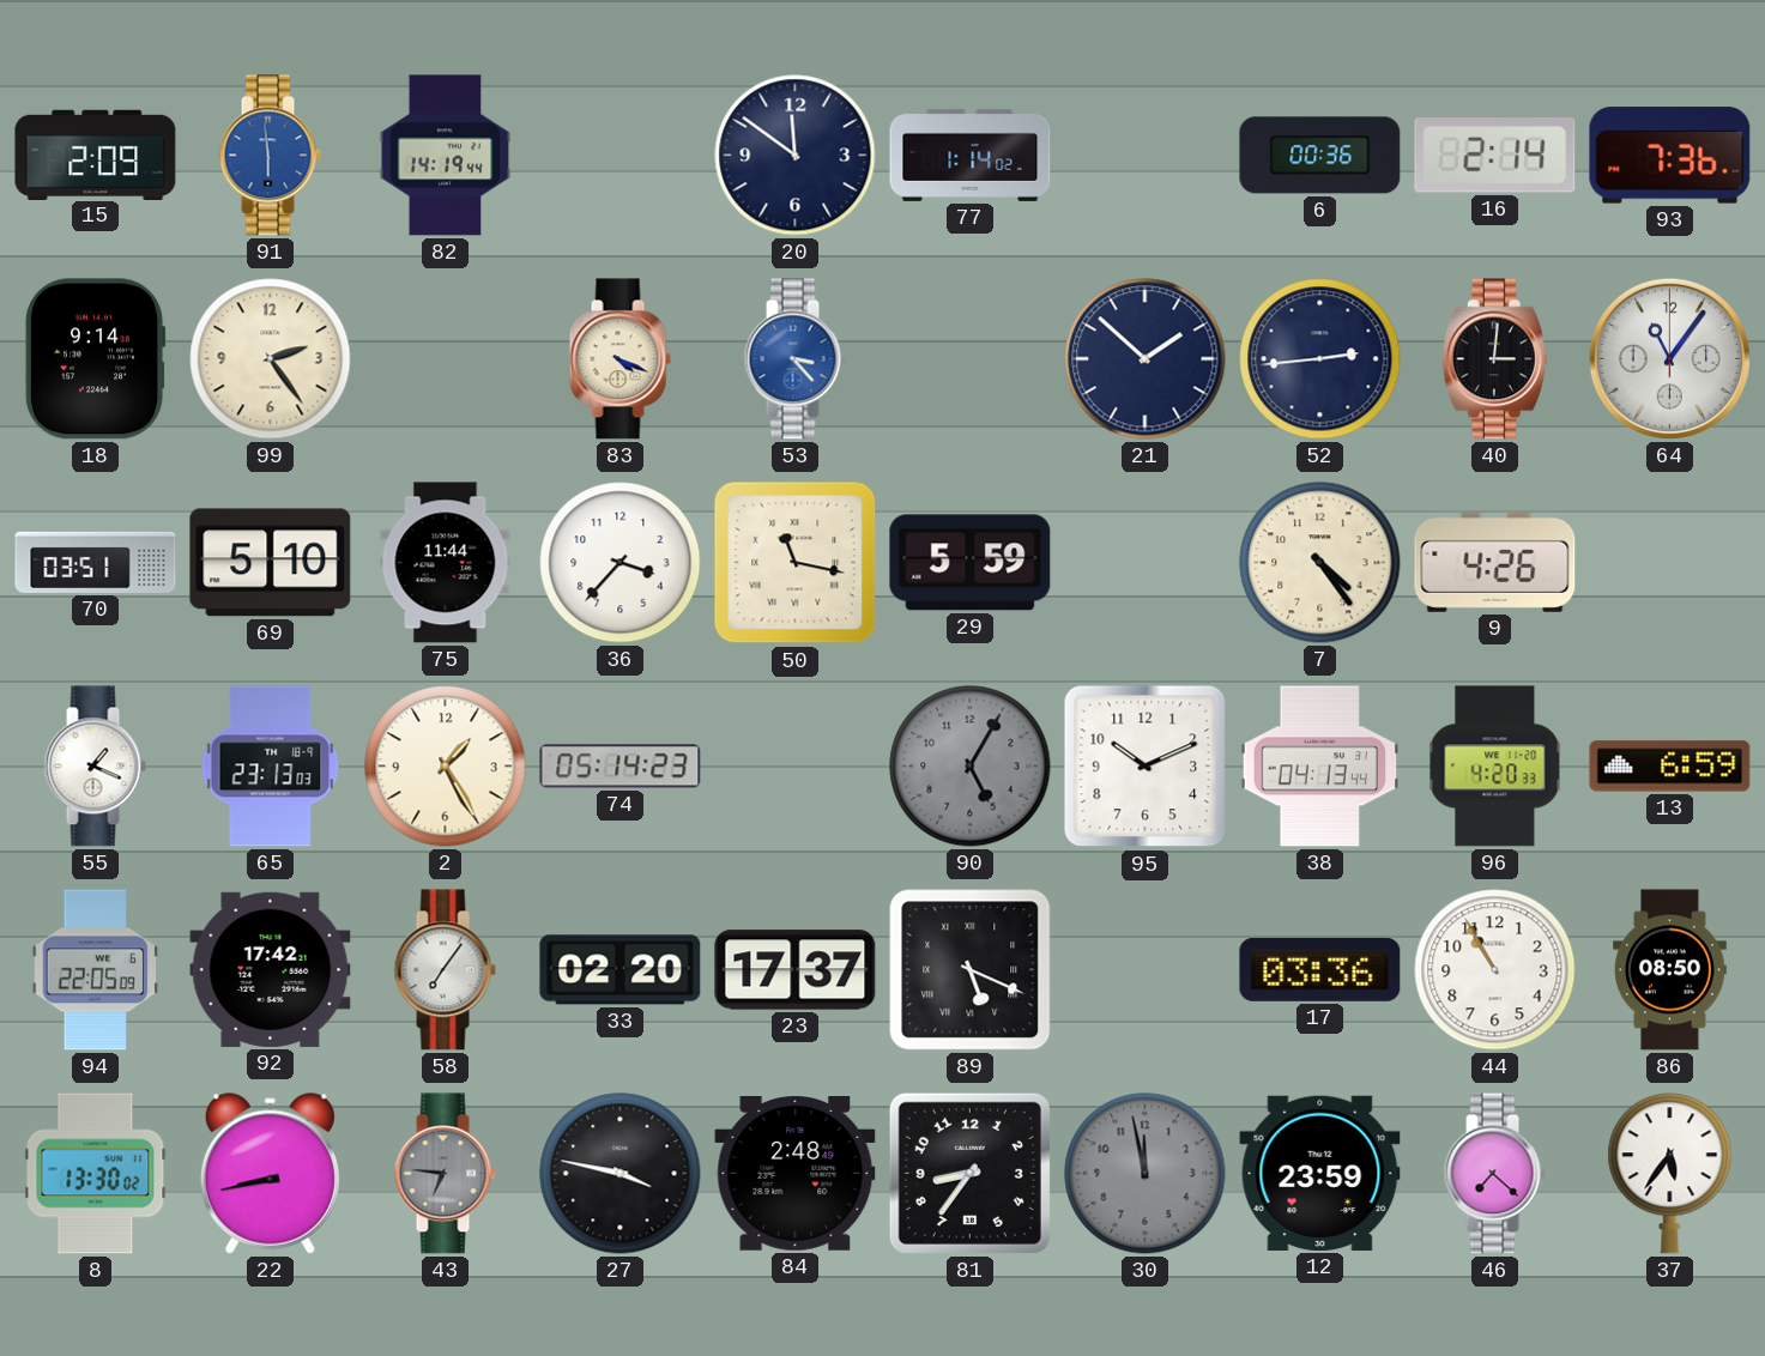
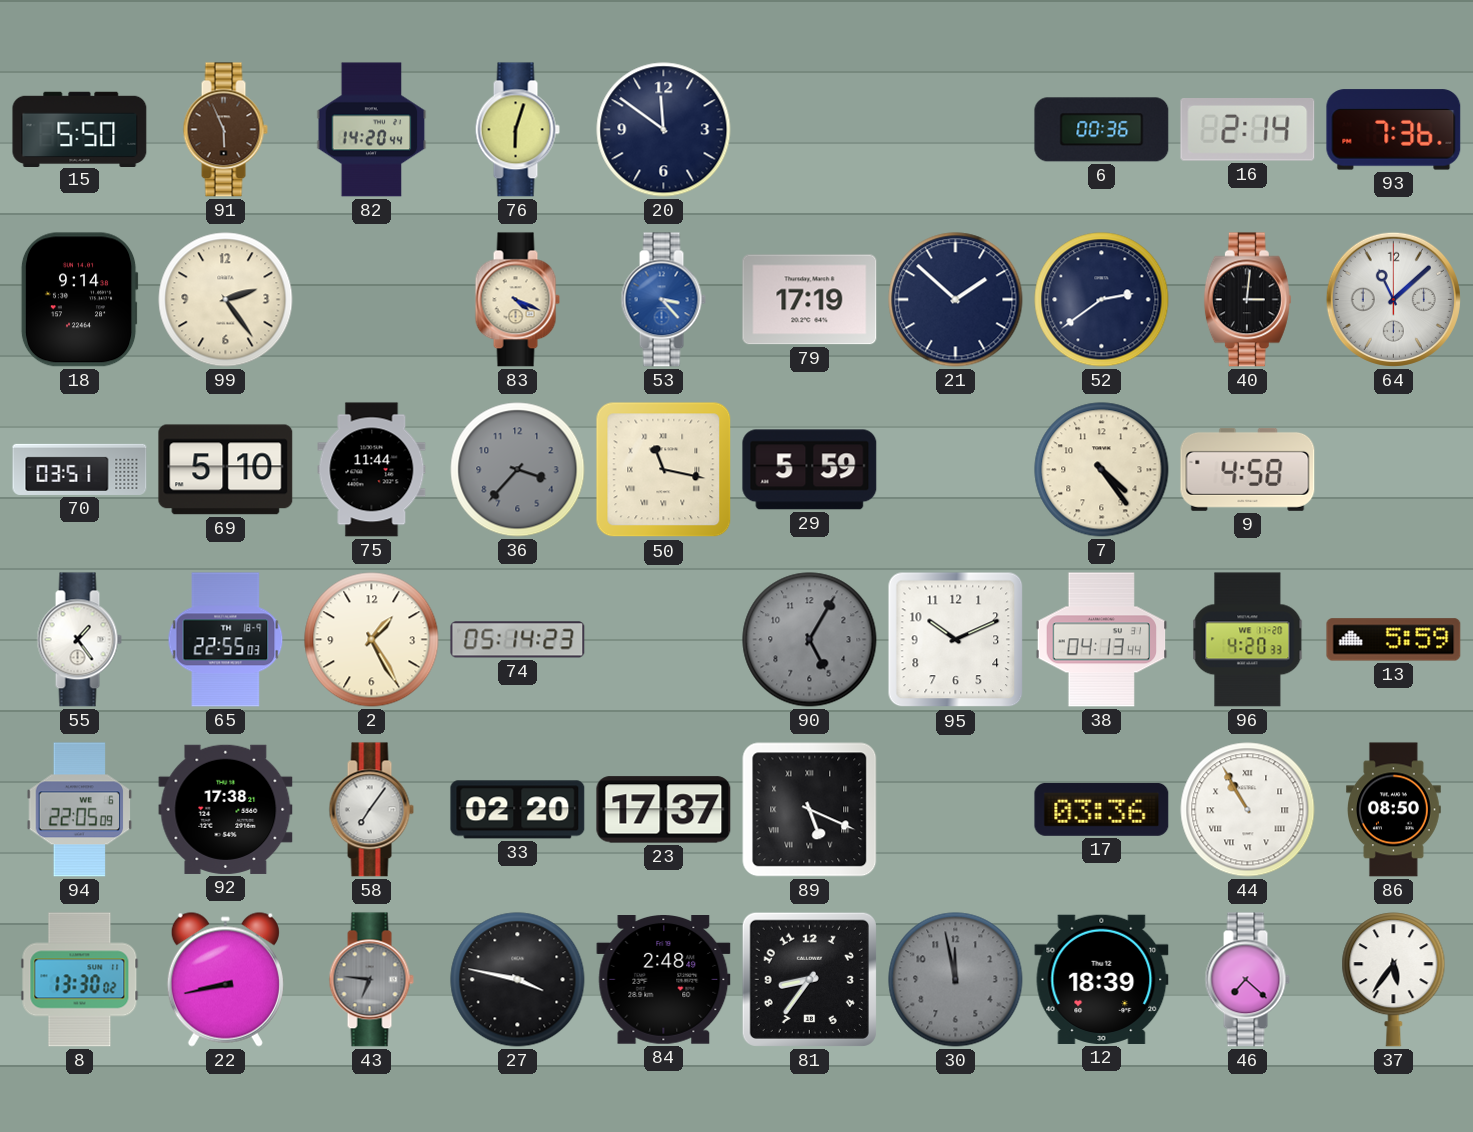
15: 2:09 -> 5:50
91: 5:59 -> 5:56
91 dial: blue -> brown
82: 14:19 -> 14:20
76: none -> 6:03
77: 1:14 -> none
79: none -> 17:19
52: 2:44 -> 2:39
64: 11:06 -> 11:08
36 dial: white -> grey
9: 4:26 -> 4:58
55: 1:19 -> 1:24
65: 23:13 -> 22:55
13: 6:59 -> 5:59
92: 17:42 -> 17:38
44 numerals: Arabic -> Roman
12: 23:59 -> 18:39
